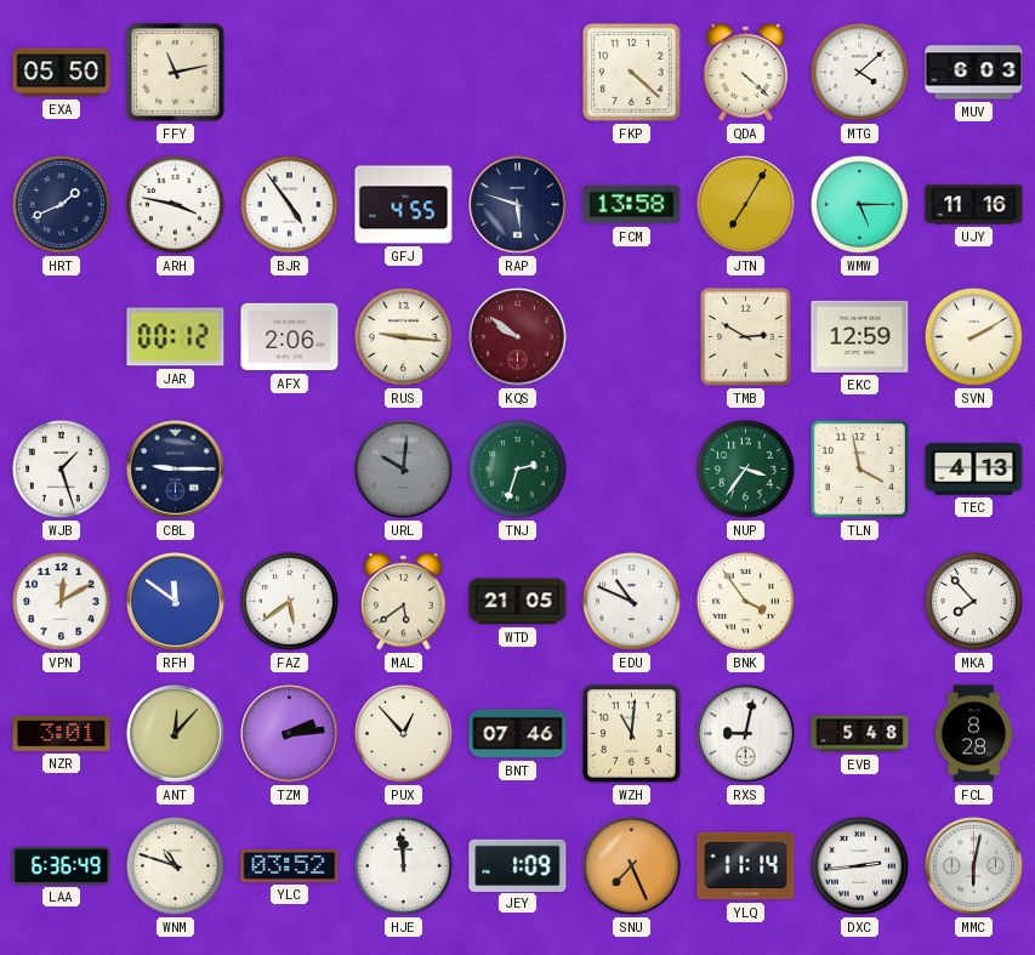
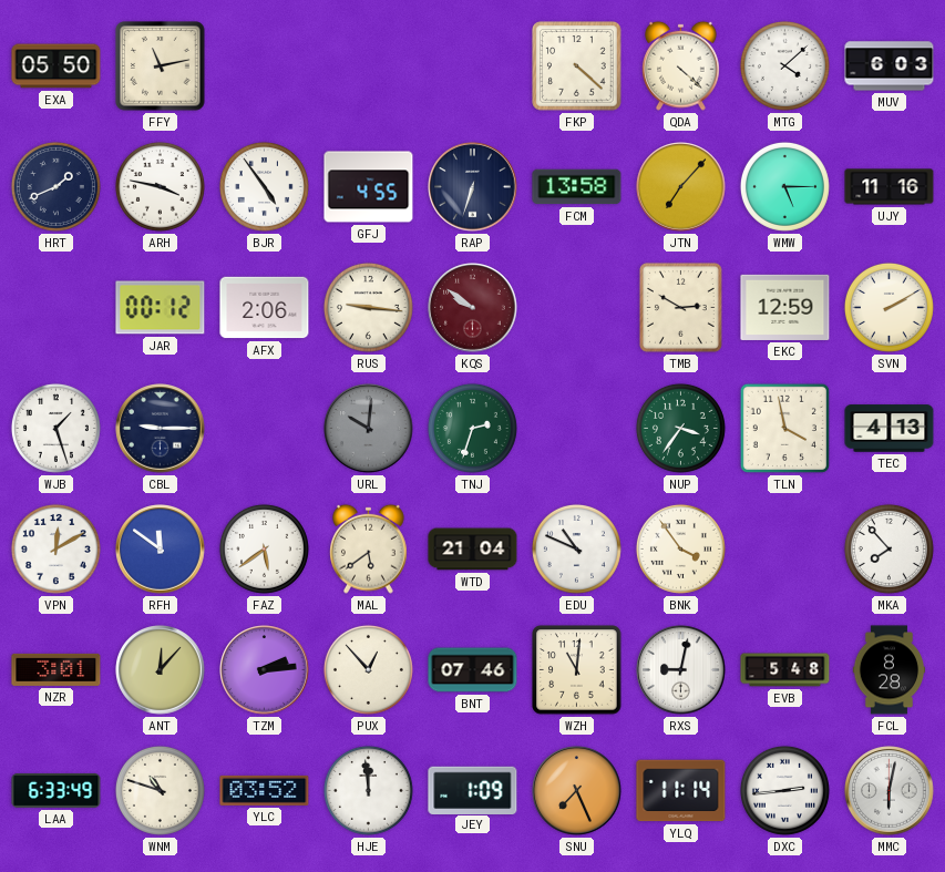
RAP: 5:48 -> 6:33
JTN: 7:05 -> 7:07
WTD: 21:05 -> 21:04
LAA: 6:36 -> 6:33
